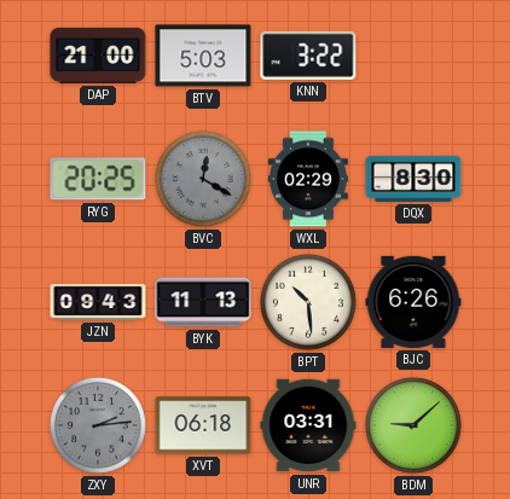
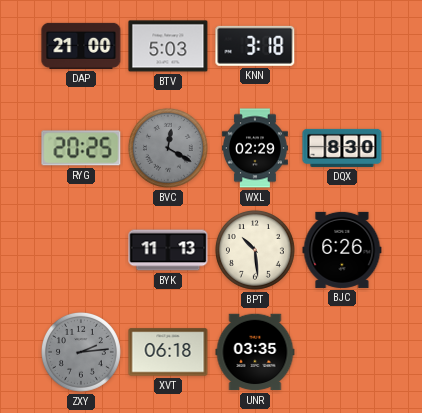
KNN: 3:22 -> 3:18
JZN: 09:43 -> none
UNR: 03:31 -> 03:35
BDM: 9:08 -> none
